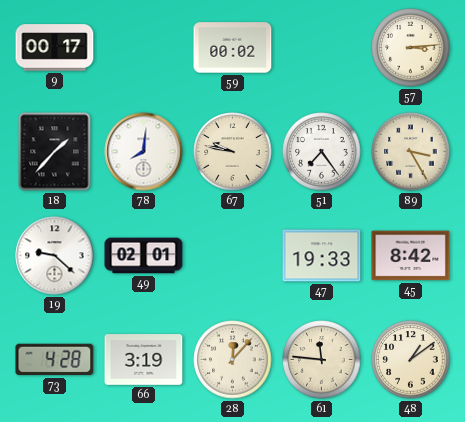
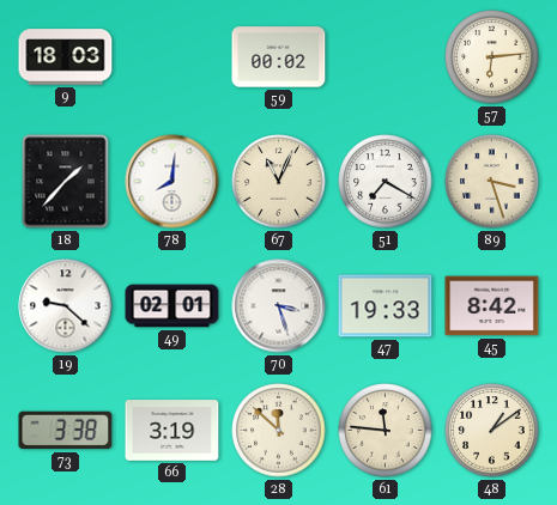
9: 00:17 -> 18:03
57: 3:14 -> 6:14
67: 9:47 -> 11:04
51: 7:24 -> 7:20
89: 3:25 -> 3:27
70: none -> 3:27
73: 4:28 -> 3:38
28: 12:07 -> 11:52
